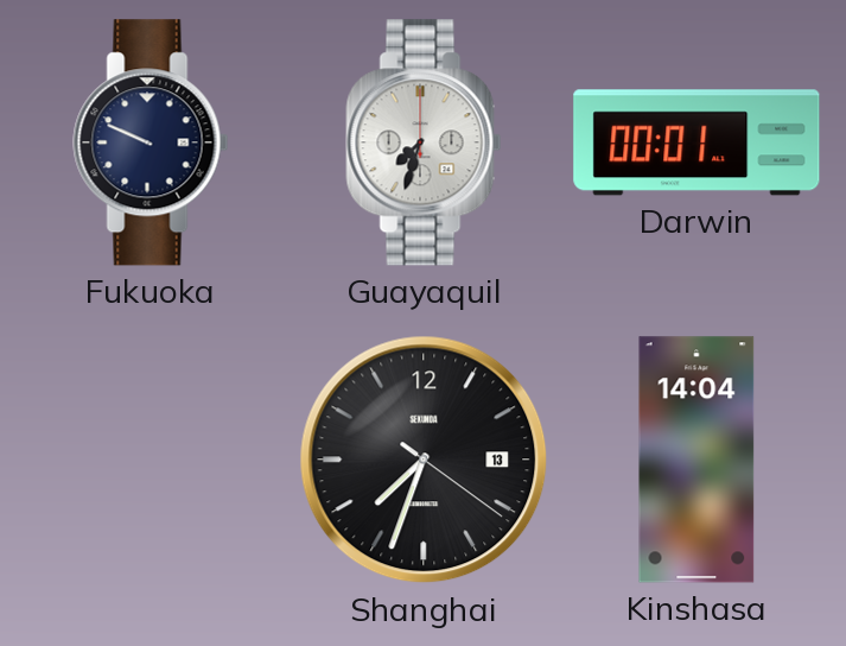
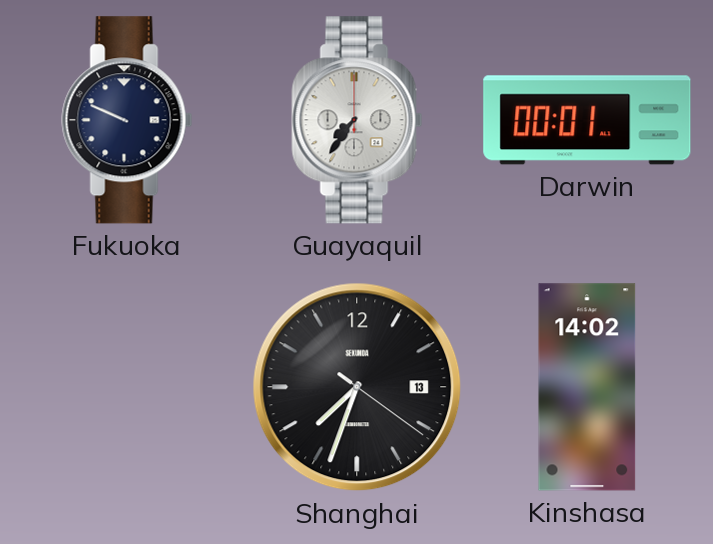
Guayaquil: 7:33 -> 7:36
Kinshasa: 14:04 -> 14:02
